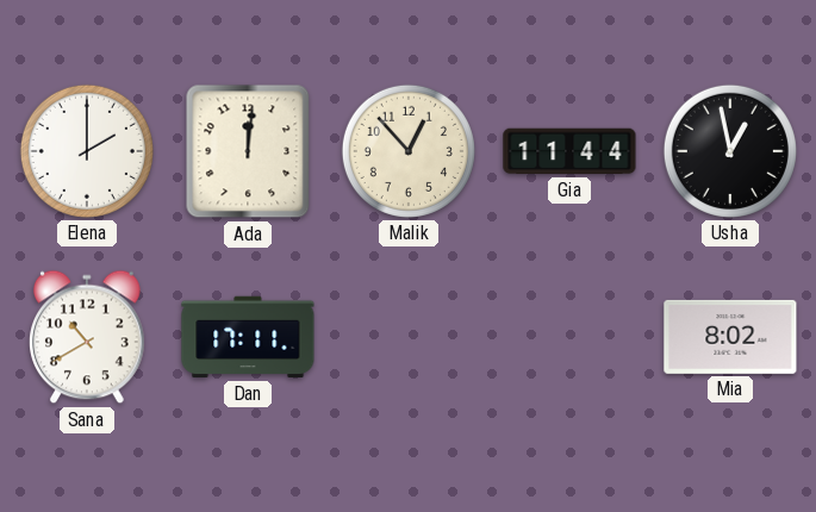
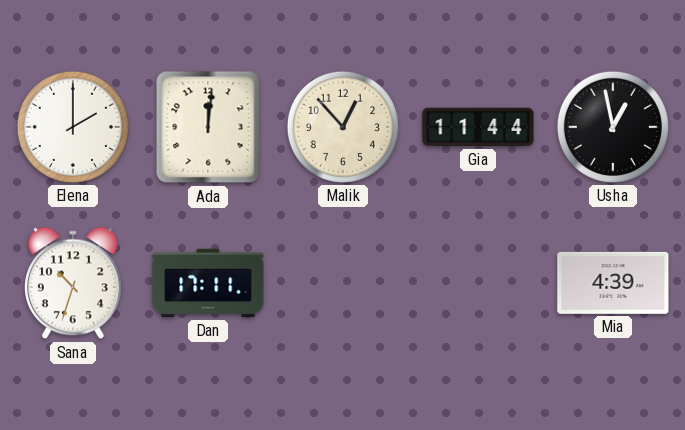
Sana: 10:40 -> 10:33
Mia: 8:02 -> 4:39
